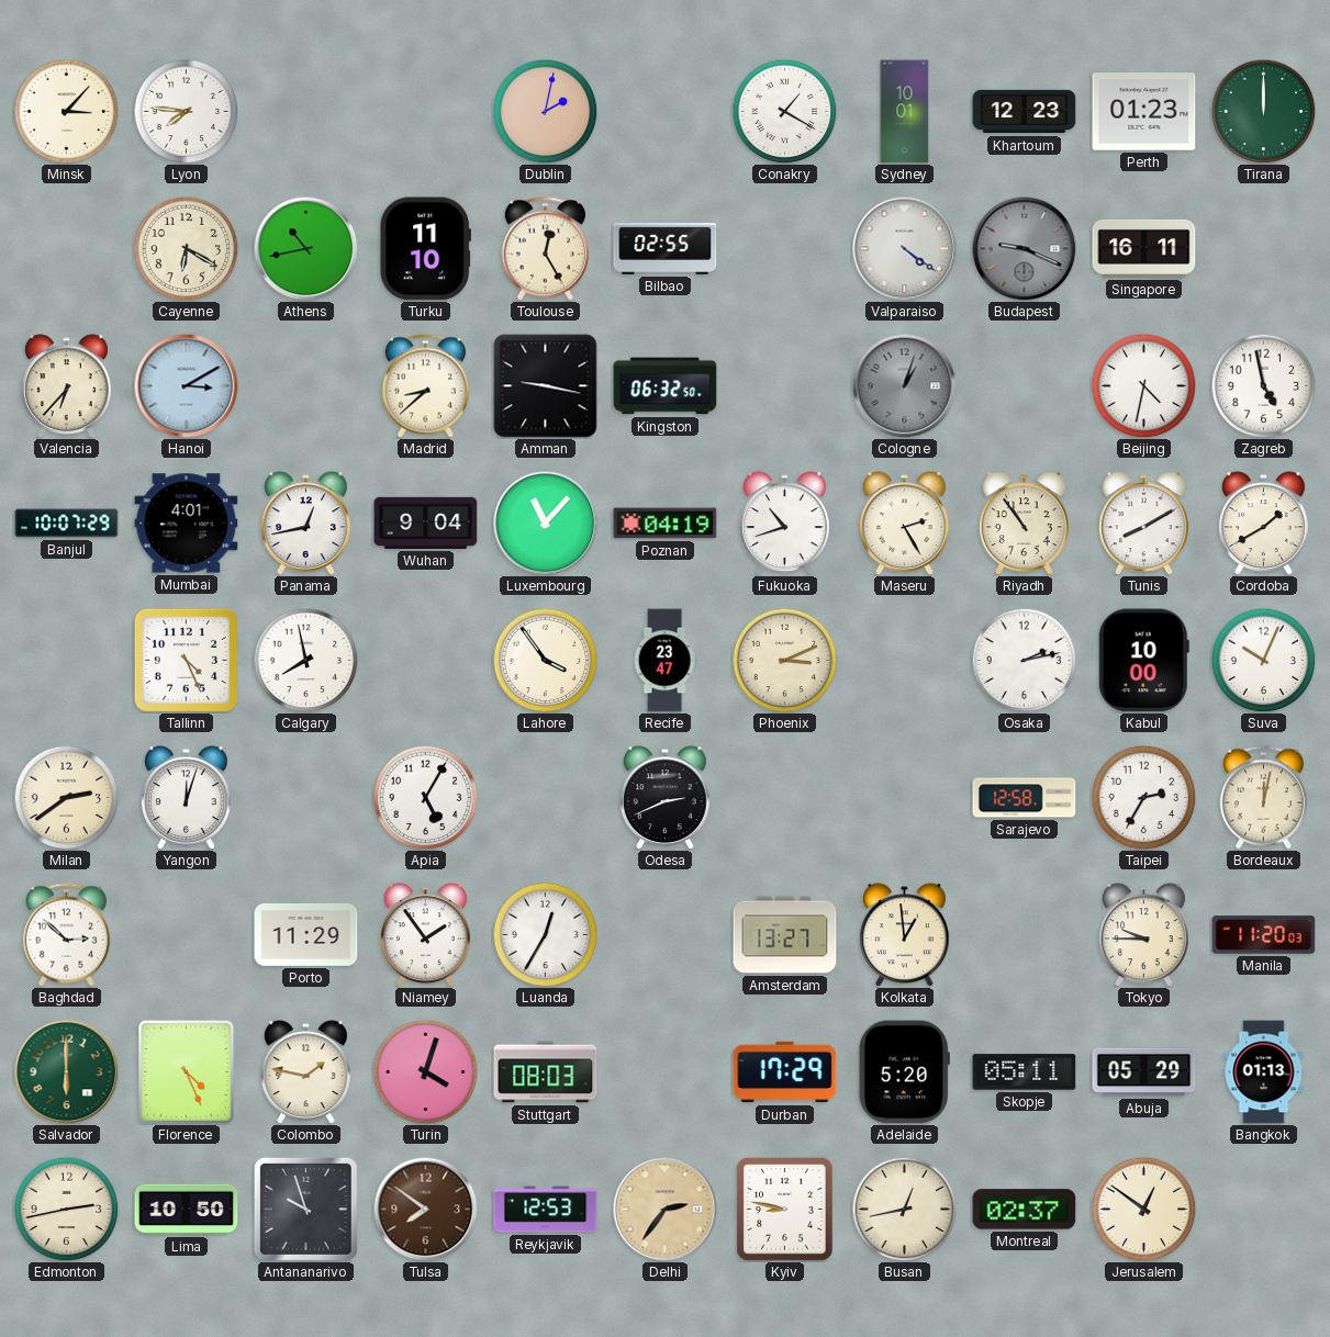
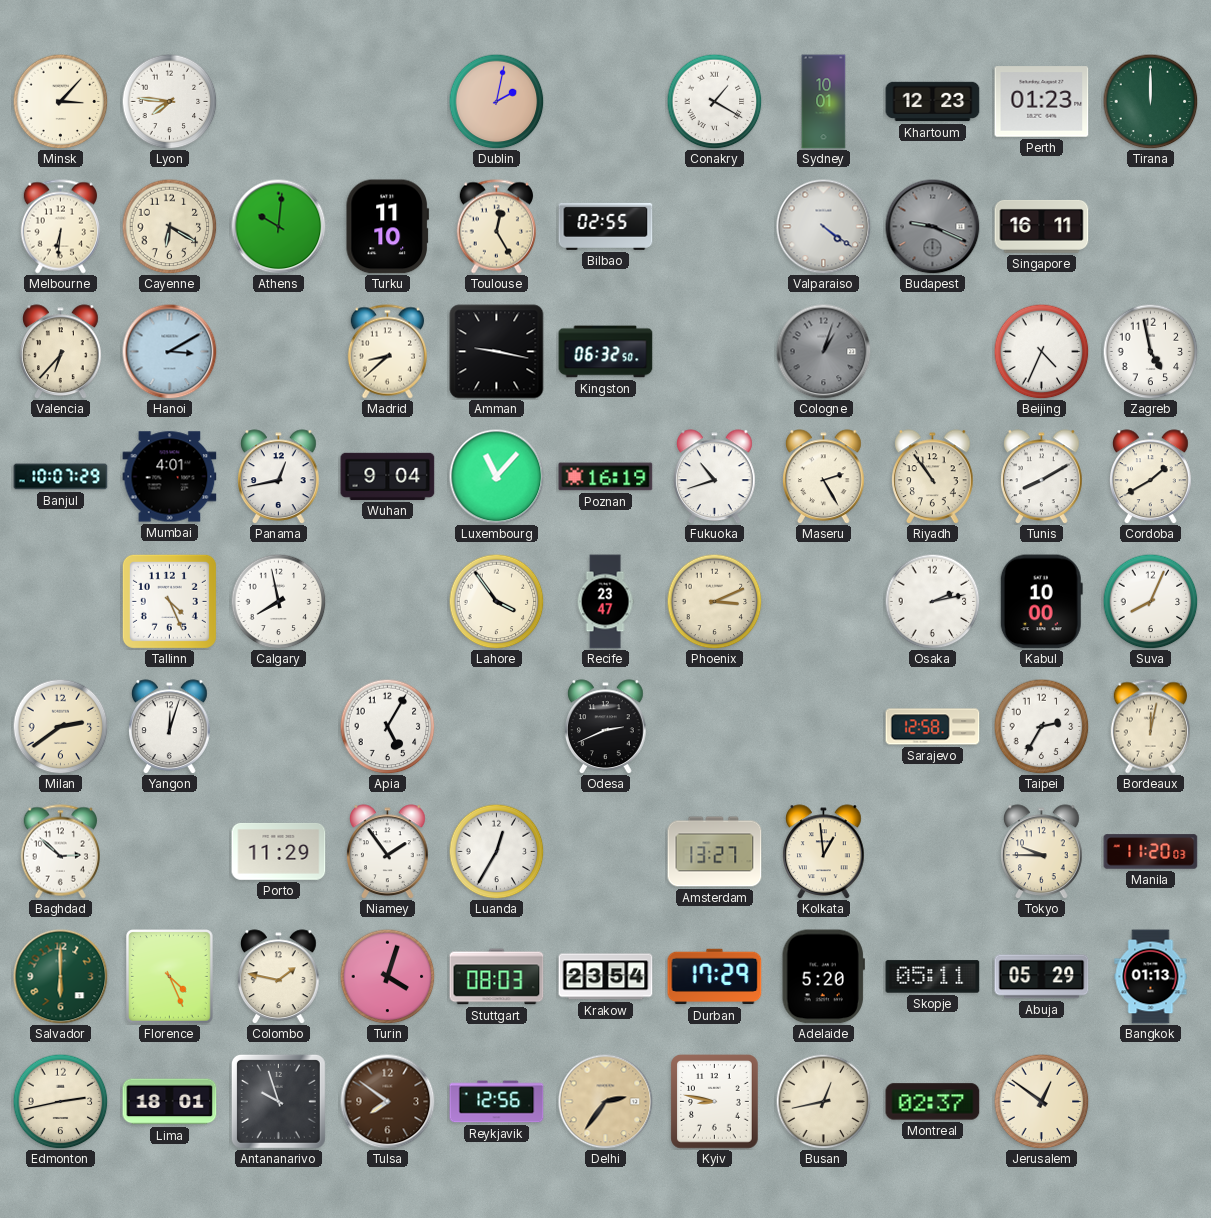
Melbourne: none -> 6:31
Athens: 10:43 -> 10:01
Beijing: 4:32 -> 4:34
Poznan: 04:19 -> 16:19
Suva: 10:04 -> 8:04
Krakow: none -> 23:54
Lima: 10:50 -> 18:01
Reykjavik: 12:53 -> 12:56
